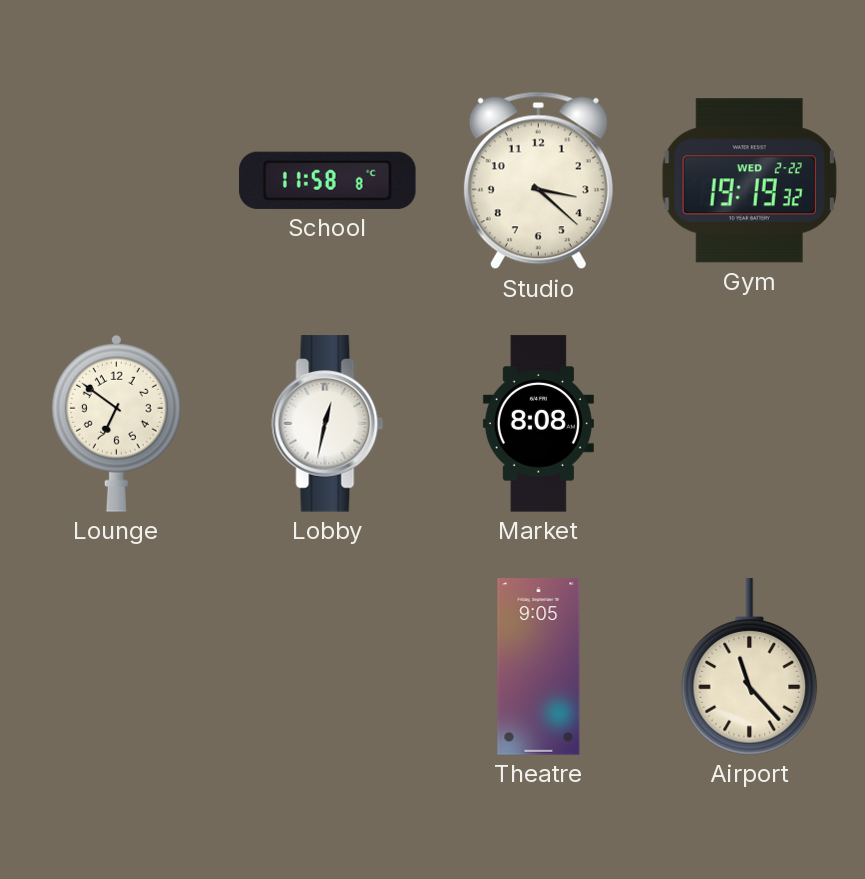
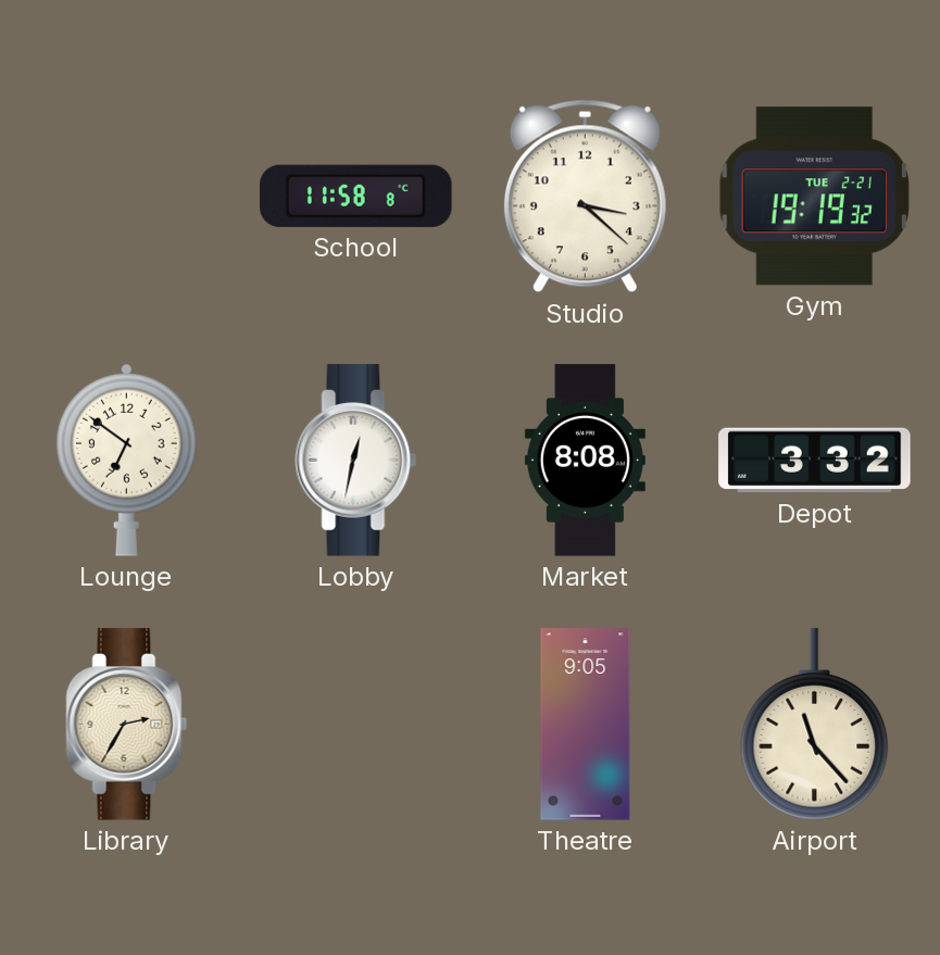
Gym date: WED 2-22 -> TUE 2-21
Depot: none -> 3:32
Library: none -> 2:35
